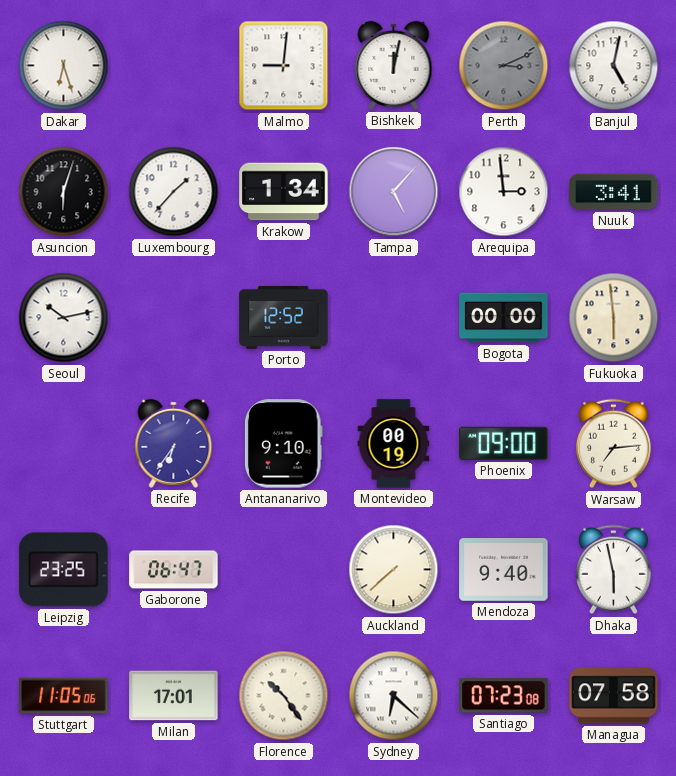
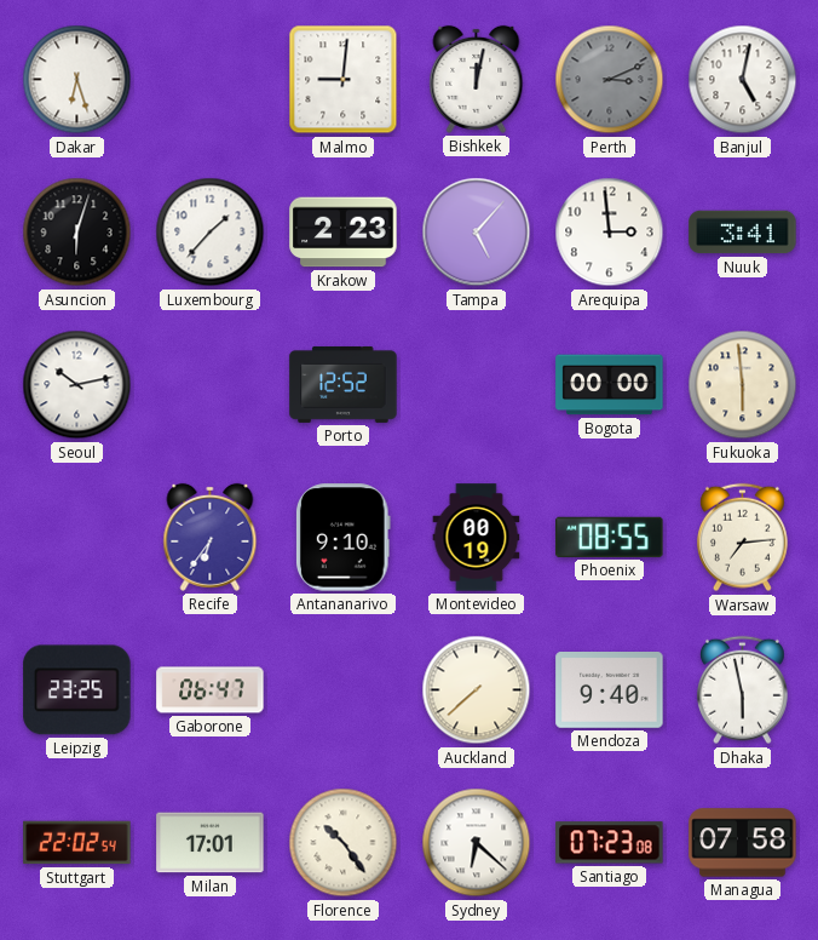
Krakow: 1:34 -> 2:23
Phoenix: 09:00 -> 08:55
Stuttgart: 11:05 -> 22:02
